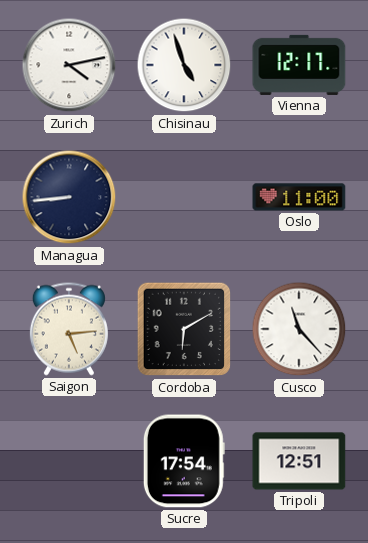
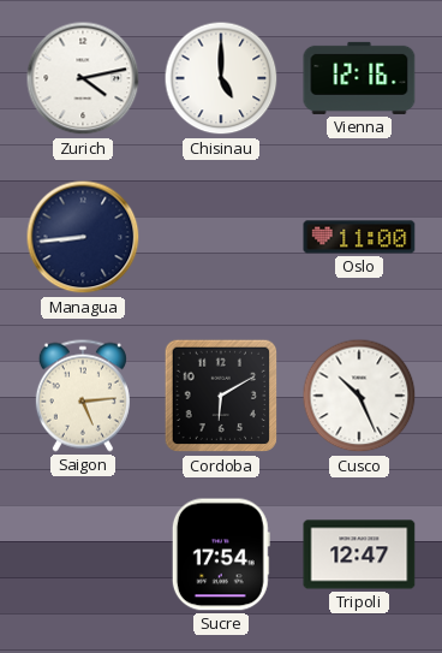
Chisinau: 4:57 -> 5:00
Vienna: 12:17 -> 12:16
Cusco: 11:23 -> 10:26
Tripoli: 12:51 -> 12:47
